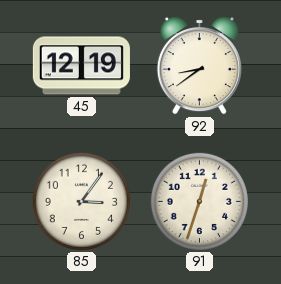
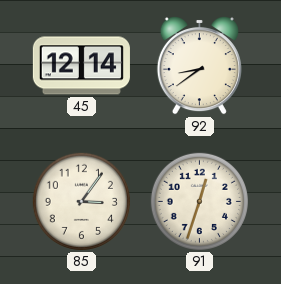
45: 12:19 -> 12:14
